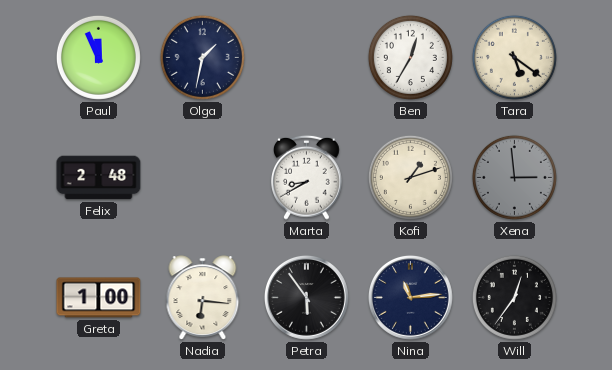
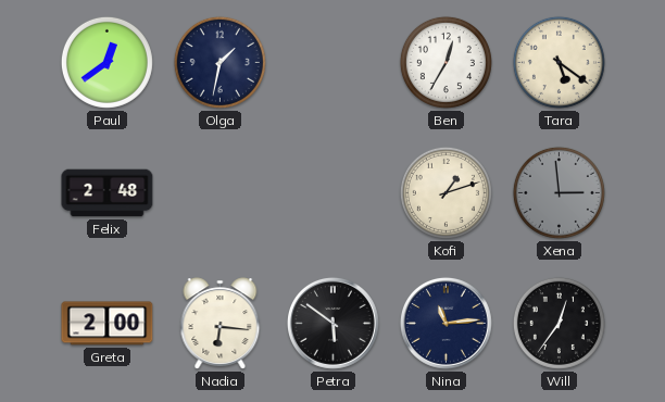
Paul: 11:56 -> 12:39
Marta: 8:40 -> none
Greta: 1:00 -> 2:00
Petra: 5:54 -> 5:51
